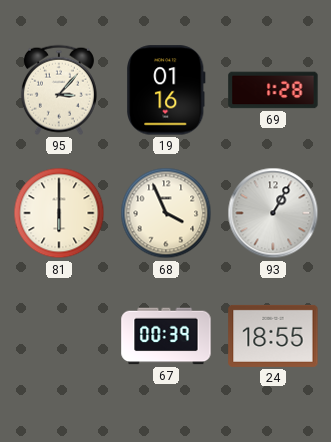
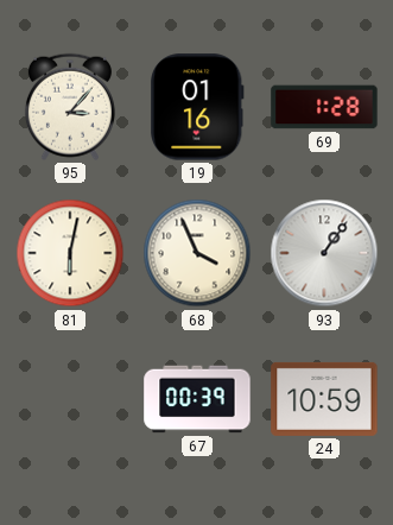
81: 6:00 -> 6:02
93: 1:05 -> 1:06
24: 18:55 -> 10:59
